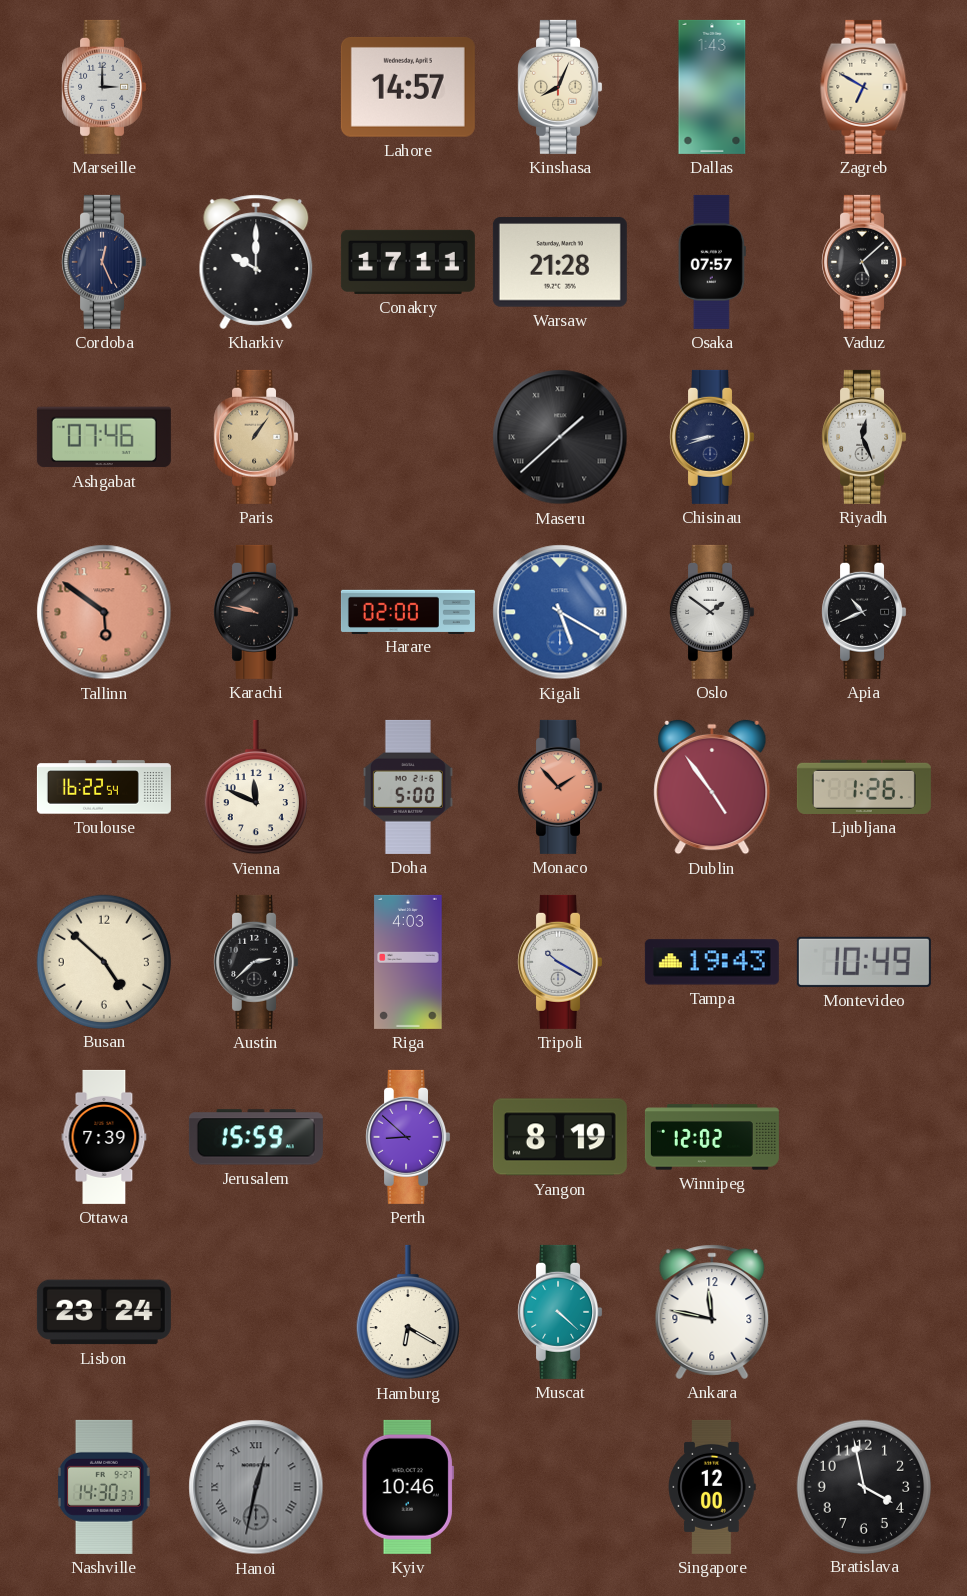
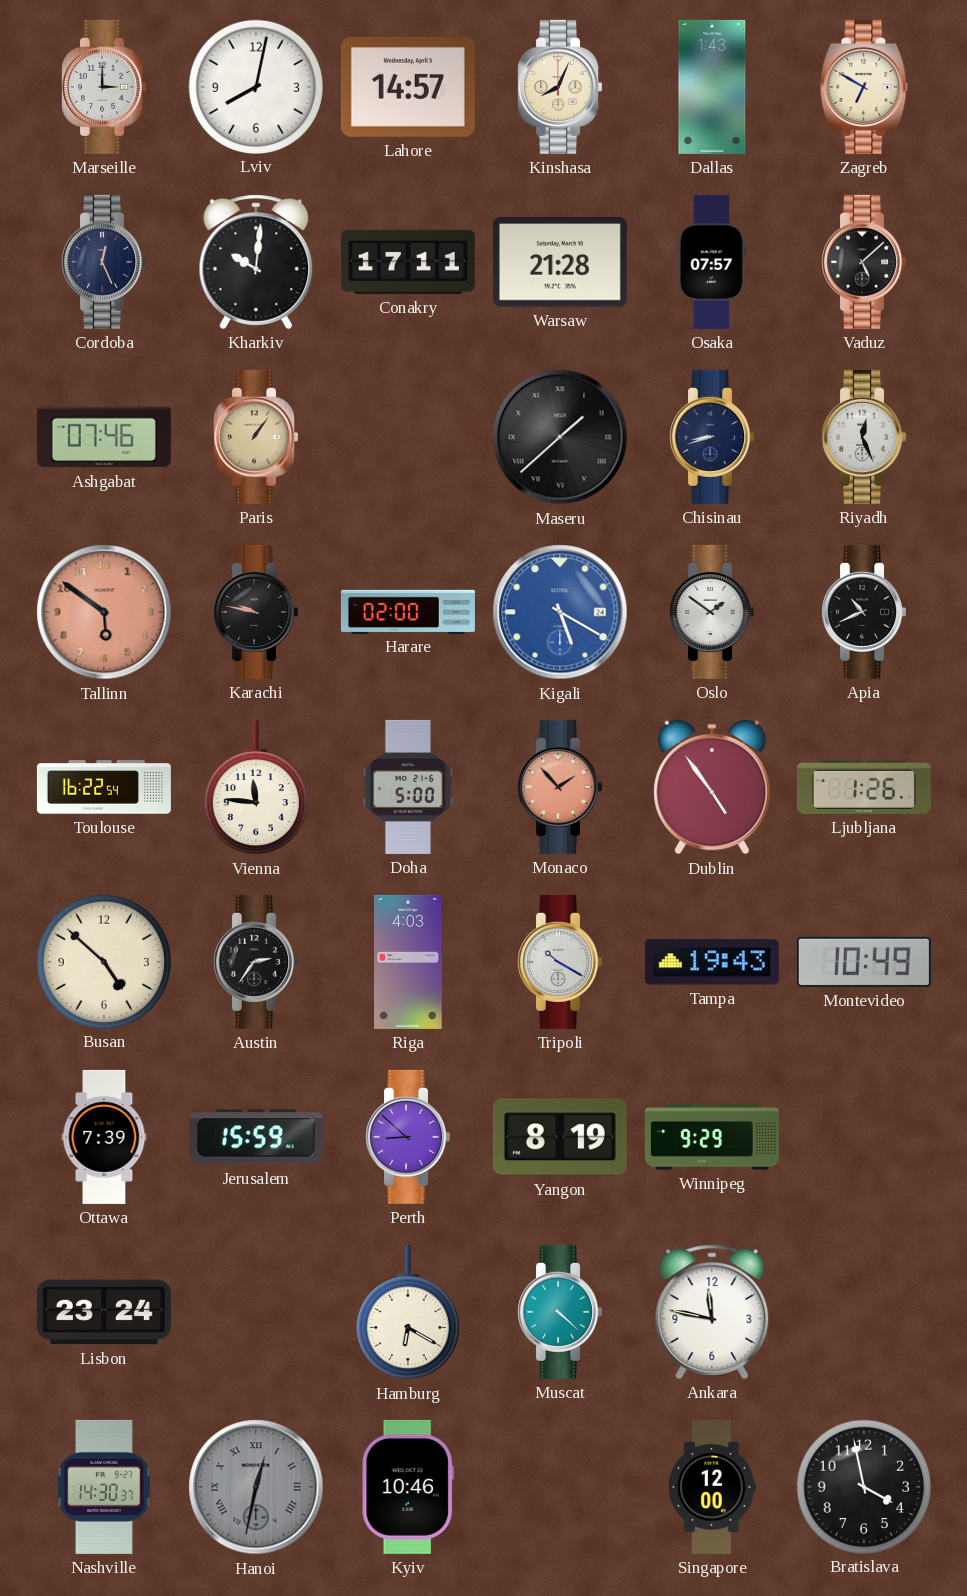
Lviv: none -> 8:02
Kharkiv: 10:00 -> 10:01
Vienna: 11:49 -> 11:46
Austin: 2:38 -> 2:36
Winnipeg: 12:02 -> 9:29
